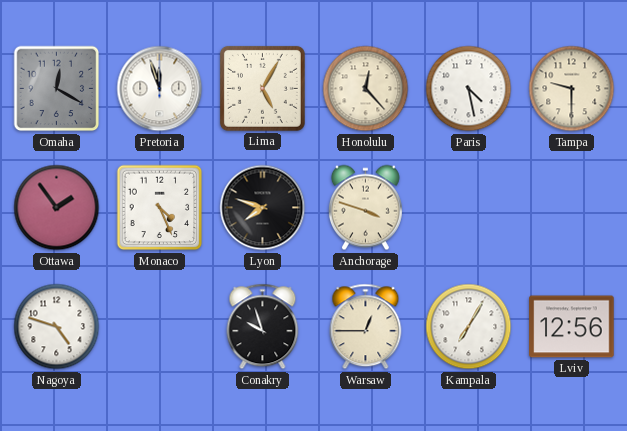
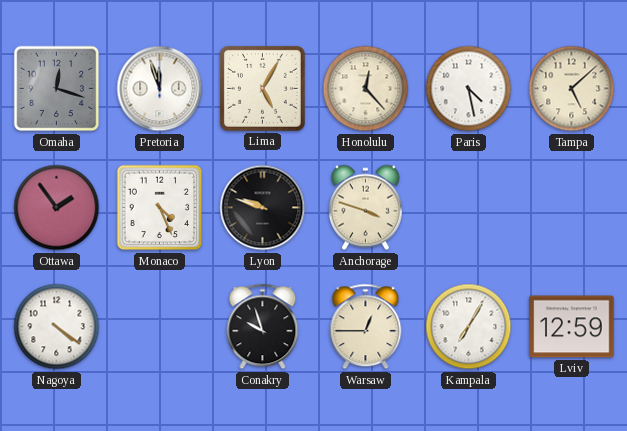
Omaha: 12:20 -> 12:18
Tampa: 9:30 -> 5:08
Lyon: 7:48 -> 9:48
Nagoya: 4:48 -> 4:21
Lviv: 12:56 -> 12:59
